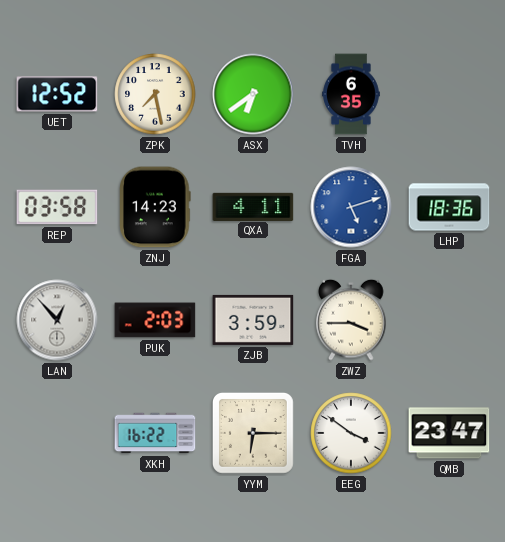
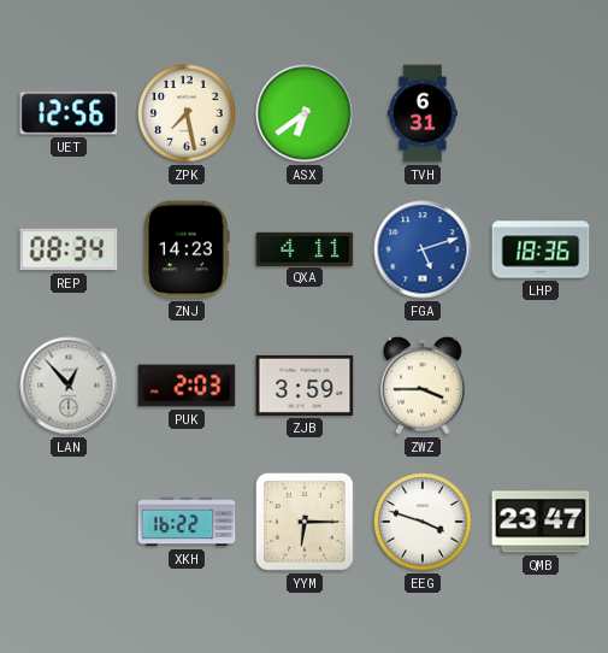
UET: 12:52 -> 12:56
TVH: 6:35 -> 6:31
REP: 03:58 -> 08:34
EEG: 3:51 -> 3:48
